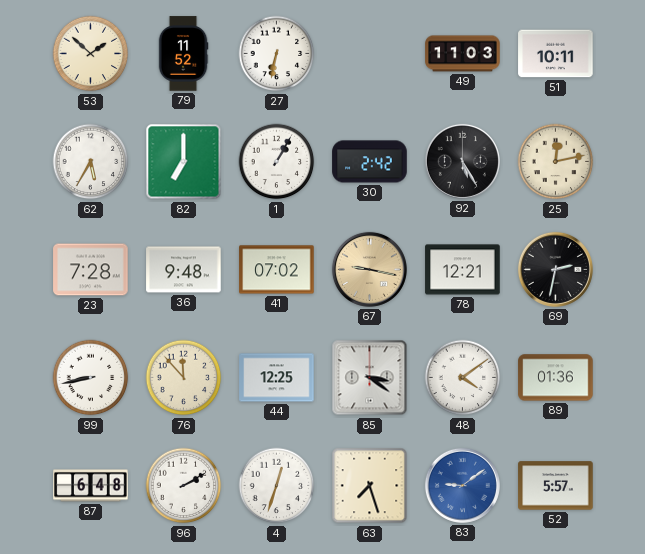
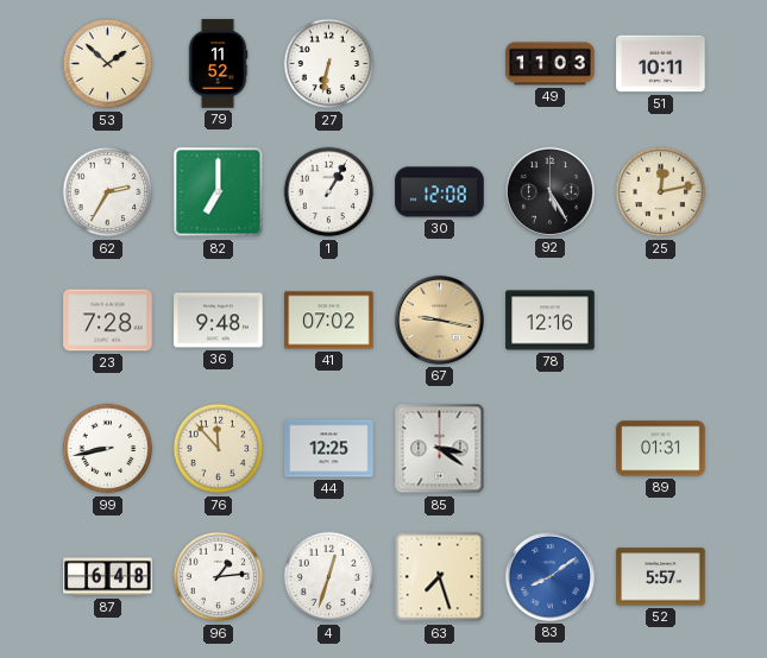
62: 5:35 -> 2:35
30: 2:42 -> 12:08
78: 12:21 -> 12:16
69: 2:32 -> none
48: 4:09 -> none
89: 01:36 -> 01:31
96: 2:10 -> 1:14
83: 9:09 -> 8:09
